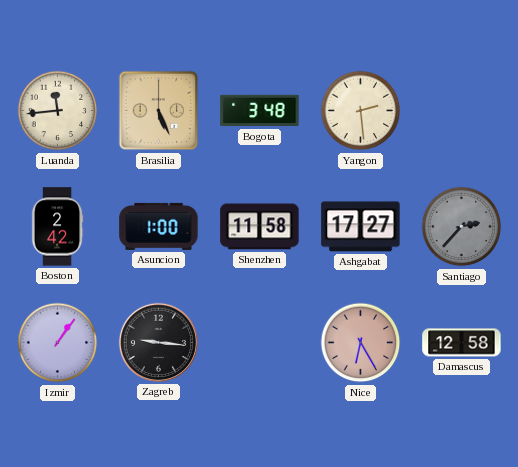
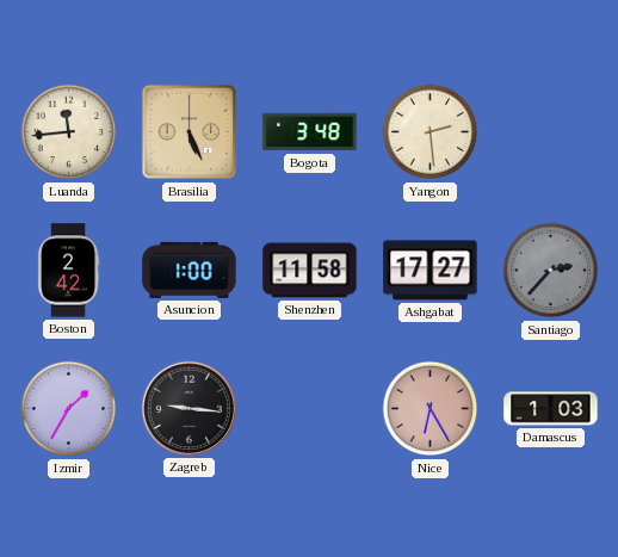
Izmir: 1:06 -> 1:35
Damascus: 12:58 -> 1:03
